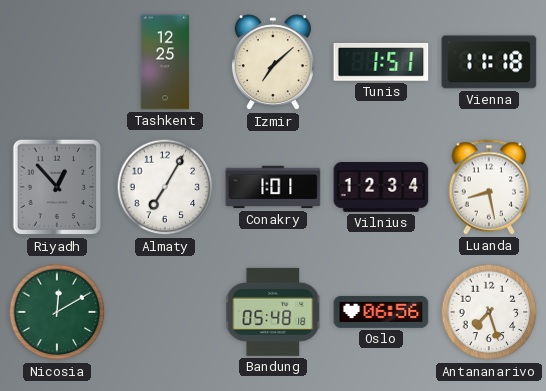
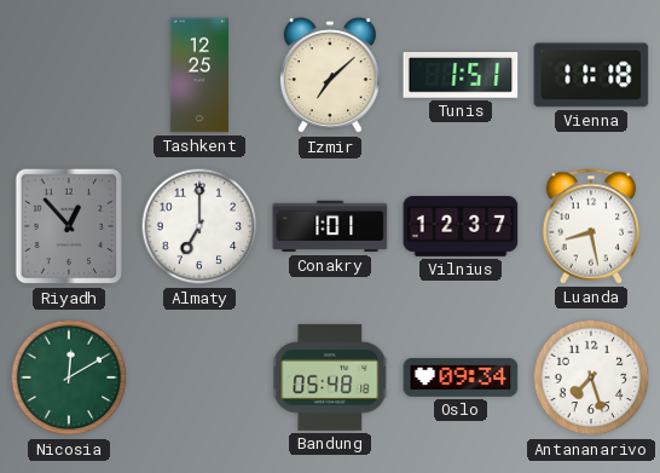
Almaty: 7:05 -> 7:00
Vilnius: 12:34 -> 12:37
Oslo: 06:56 -> 09:34
